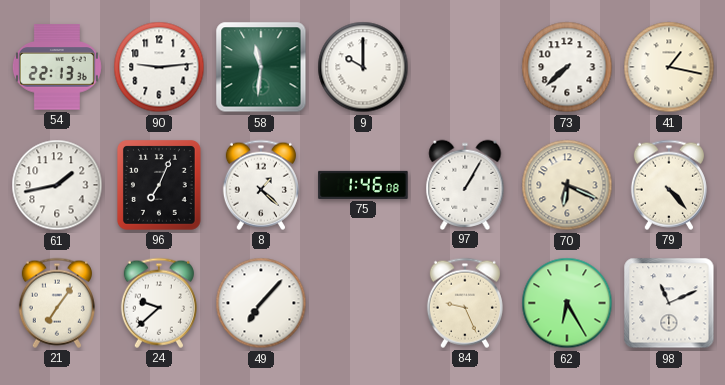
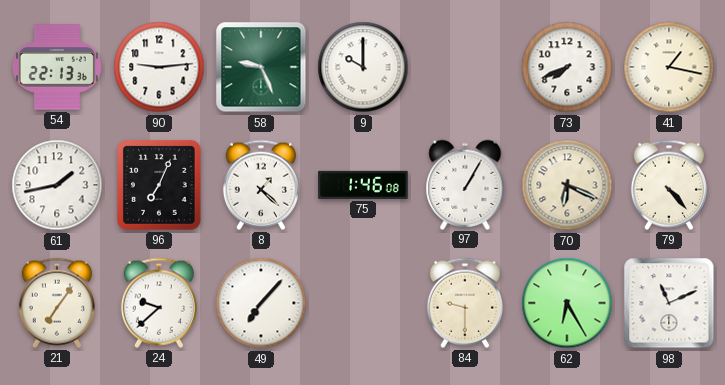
58: 11:31 -> 9:26
73: 7:38 -> 7:41
84: 9:26 -> 9:30
